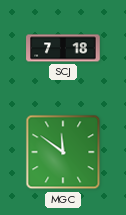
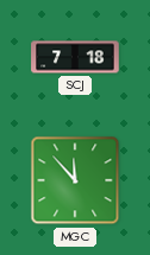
MGC: 11:51 -> 11:53
